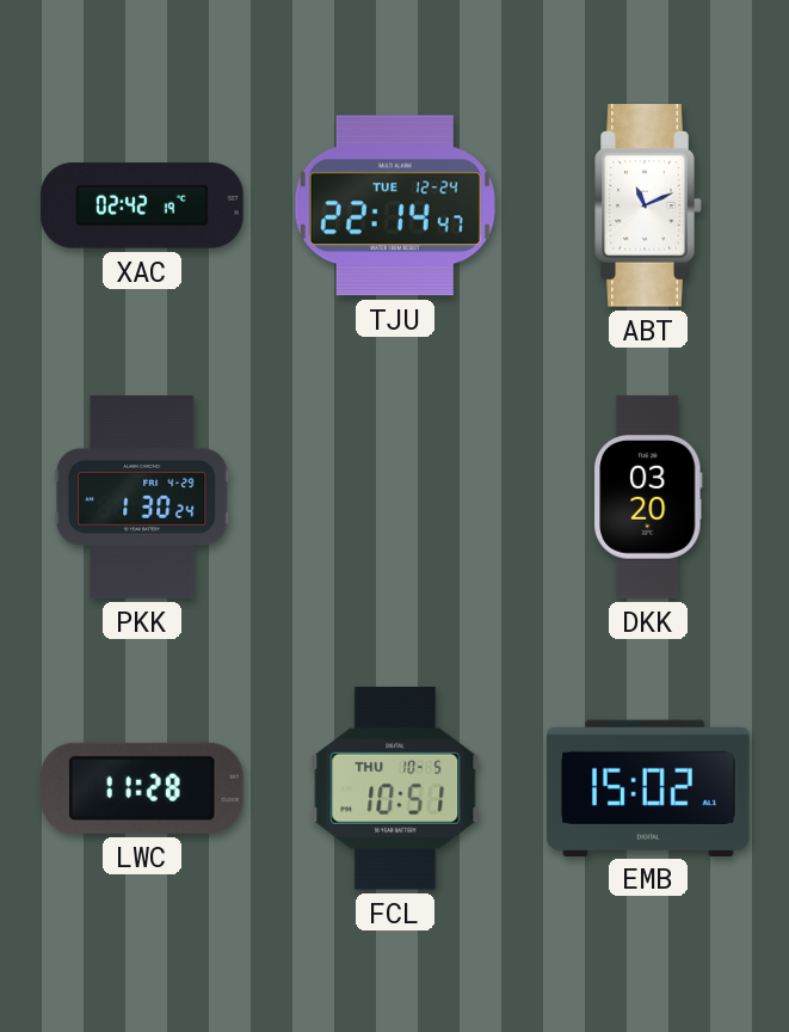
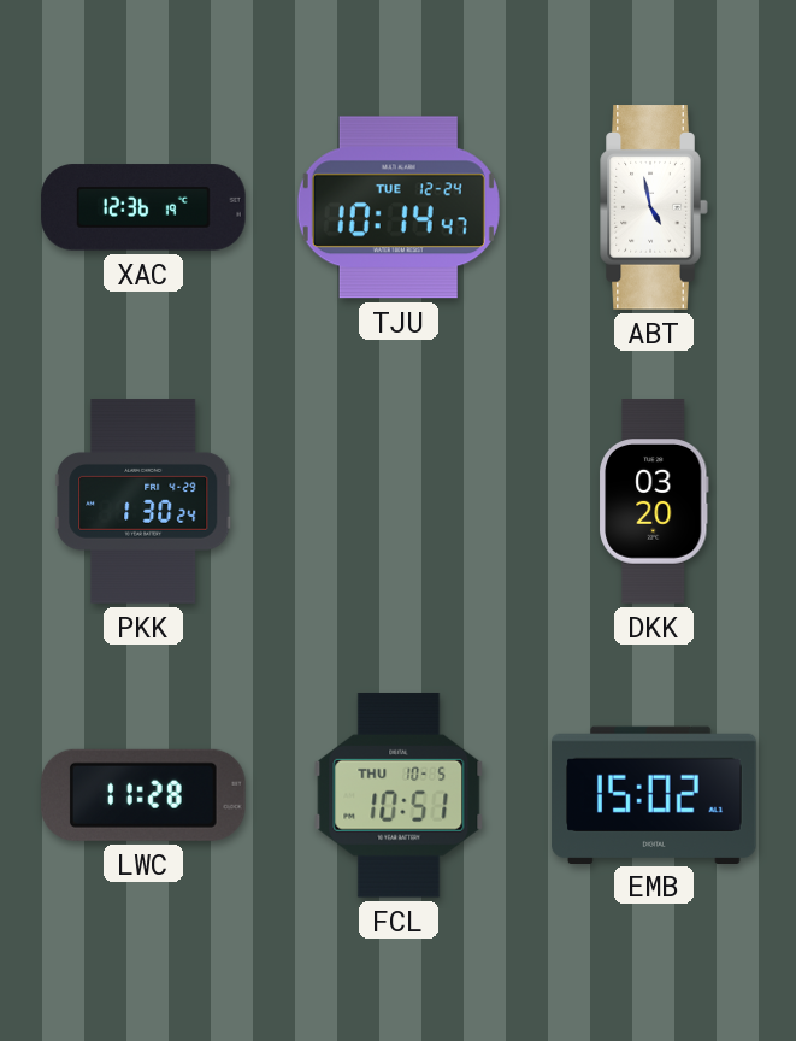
XAC: 02:42 -> 12:36
TJU: 22:14 -> 10:14
ABT: 11:11 -> 4:58
